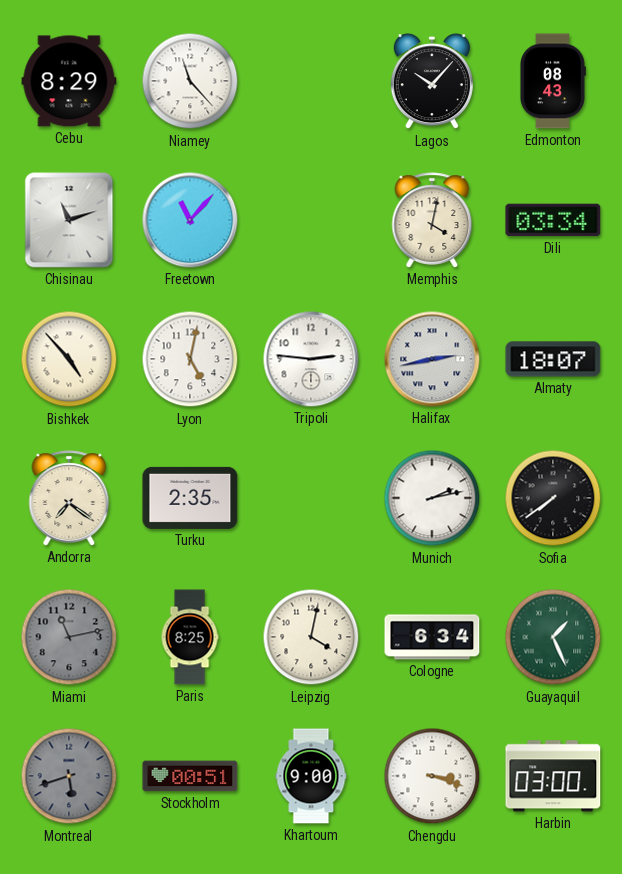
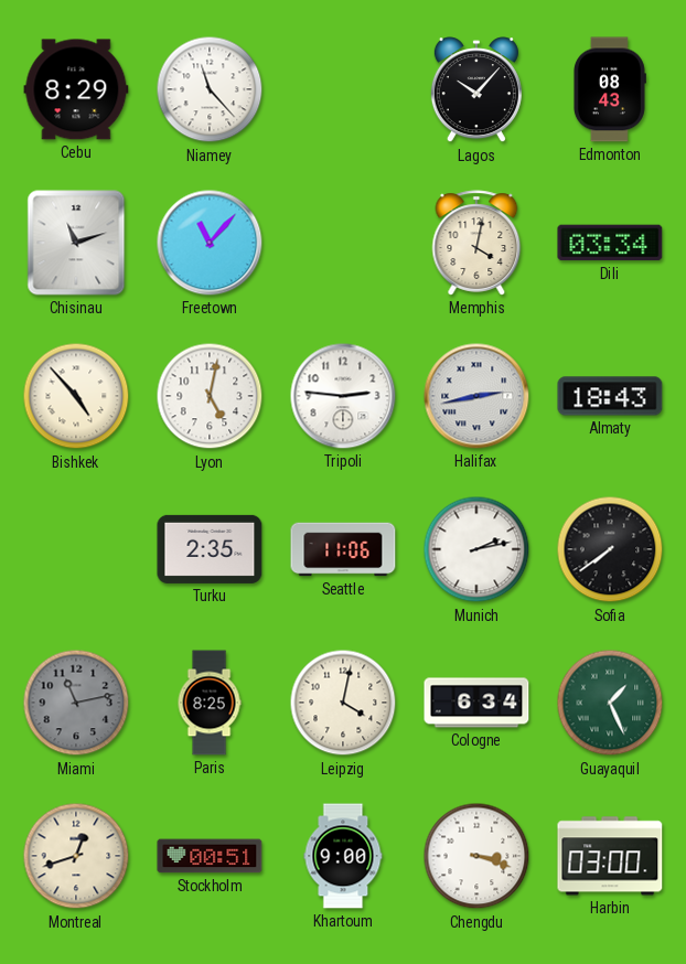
Almaty: 18:07 -> 18:43
Andorra: 7:21 -> none
Seattle: none -> 11:06
Montreal: 5:42 -> 12:42
Montreal dial: grey -> cream
